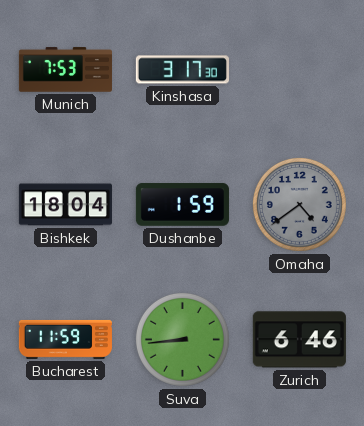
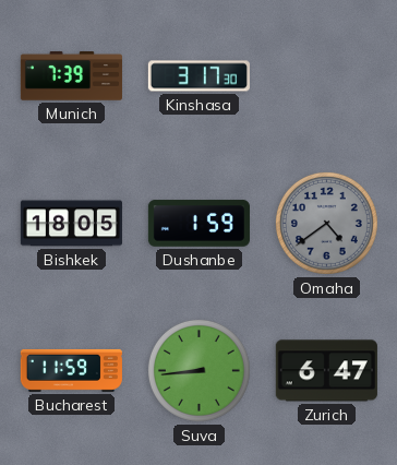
Munich: 7:53 -> 7:39
Bishkek: 18:04 -> 18:05
Zurich: 6:46 -> 6:47
